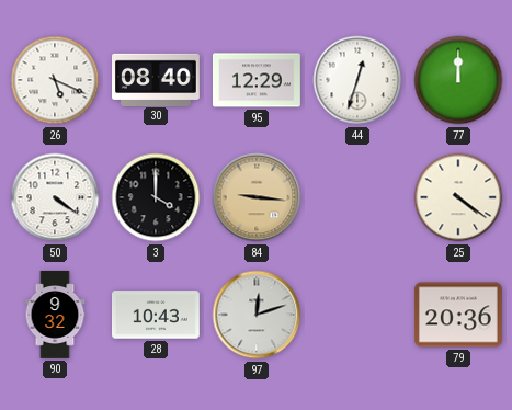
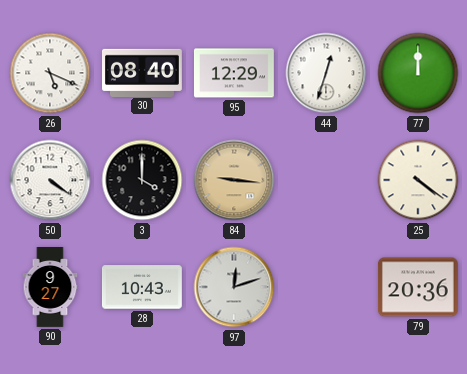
90: 9:32 -> 9:27
